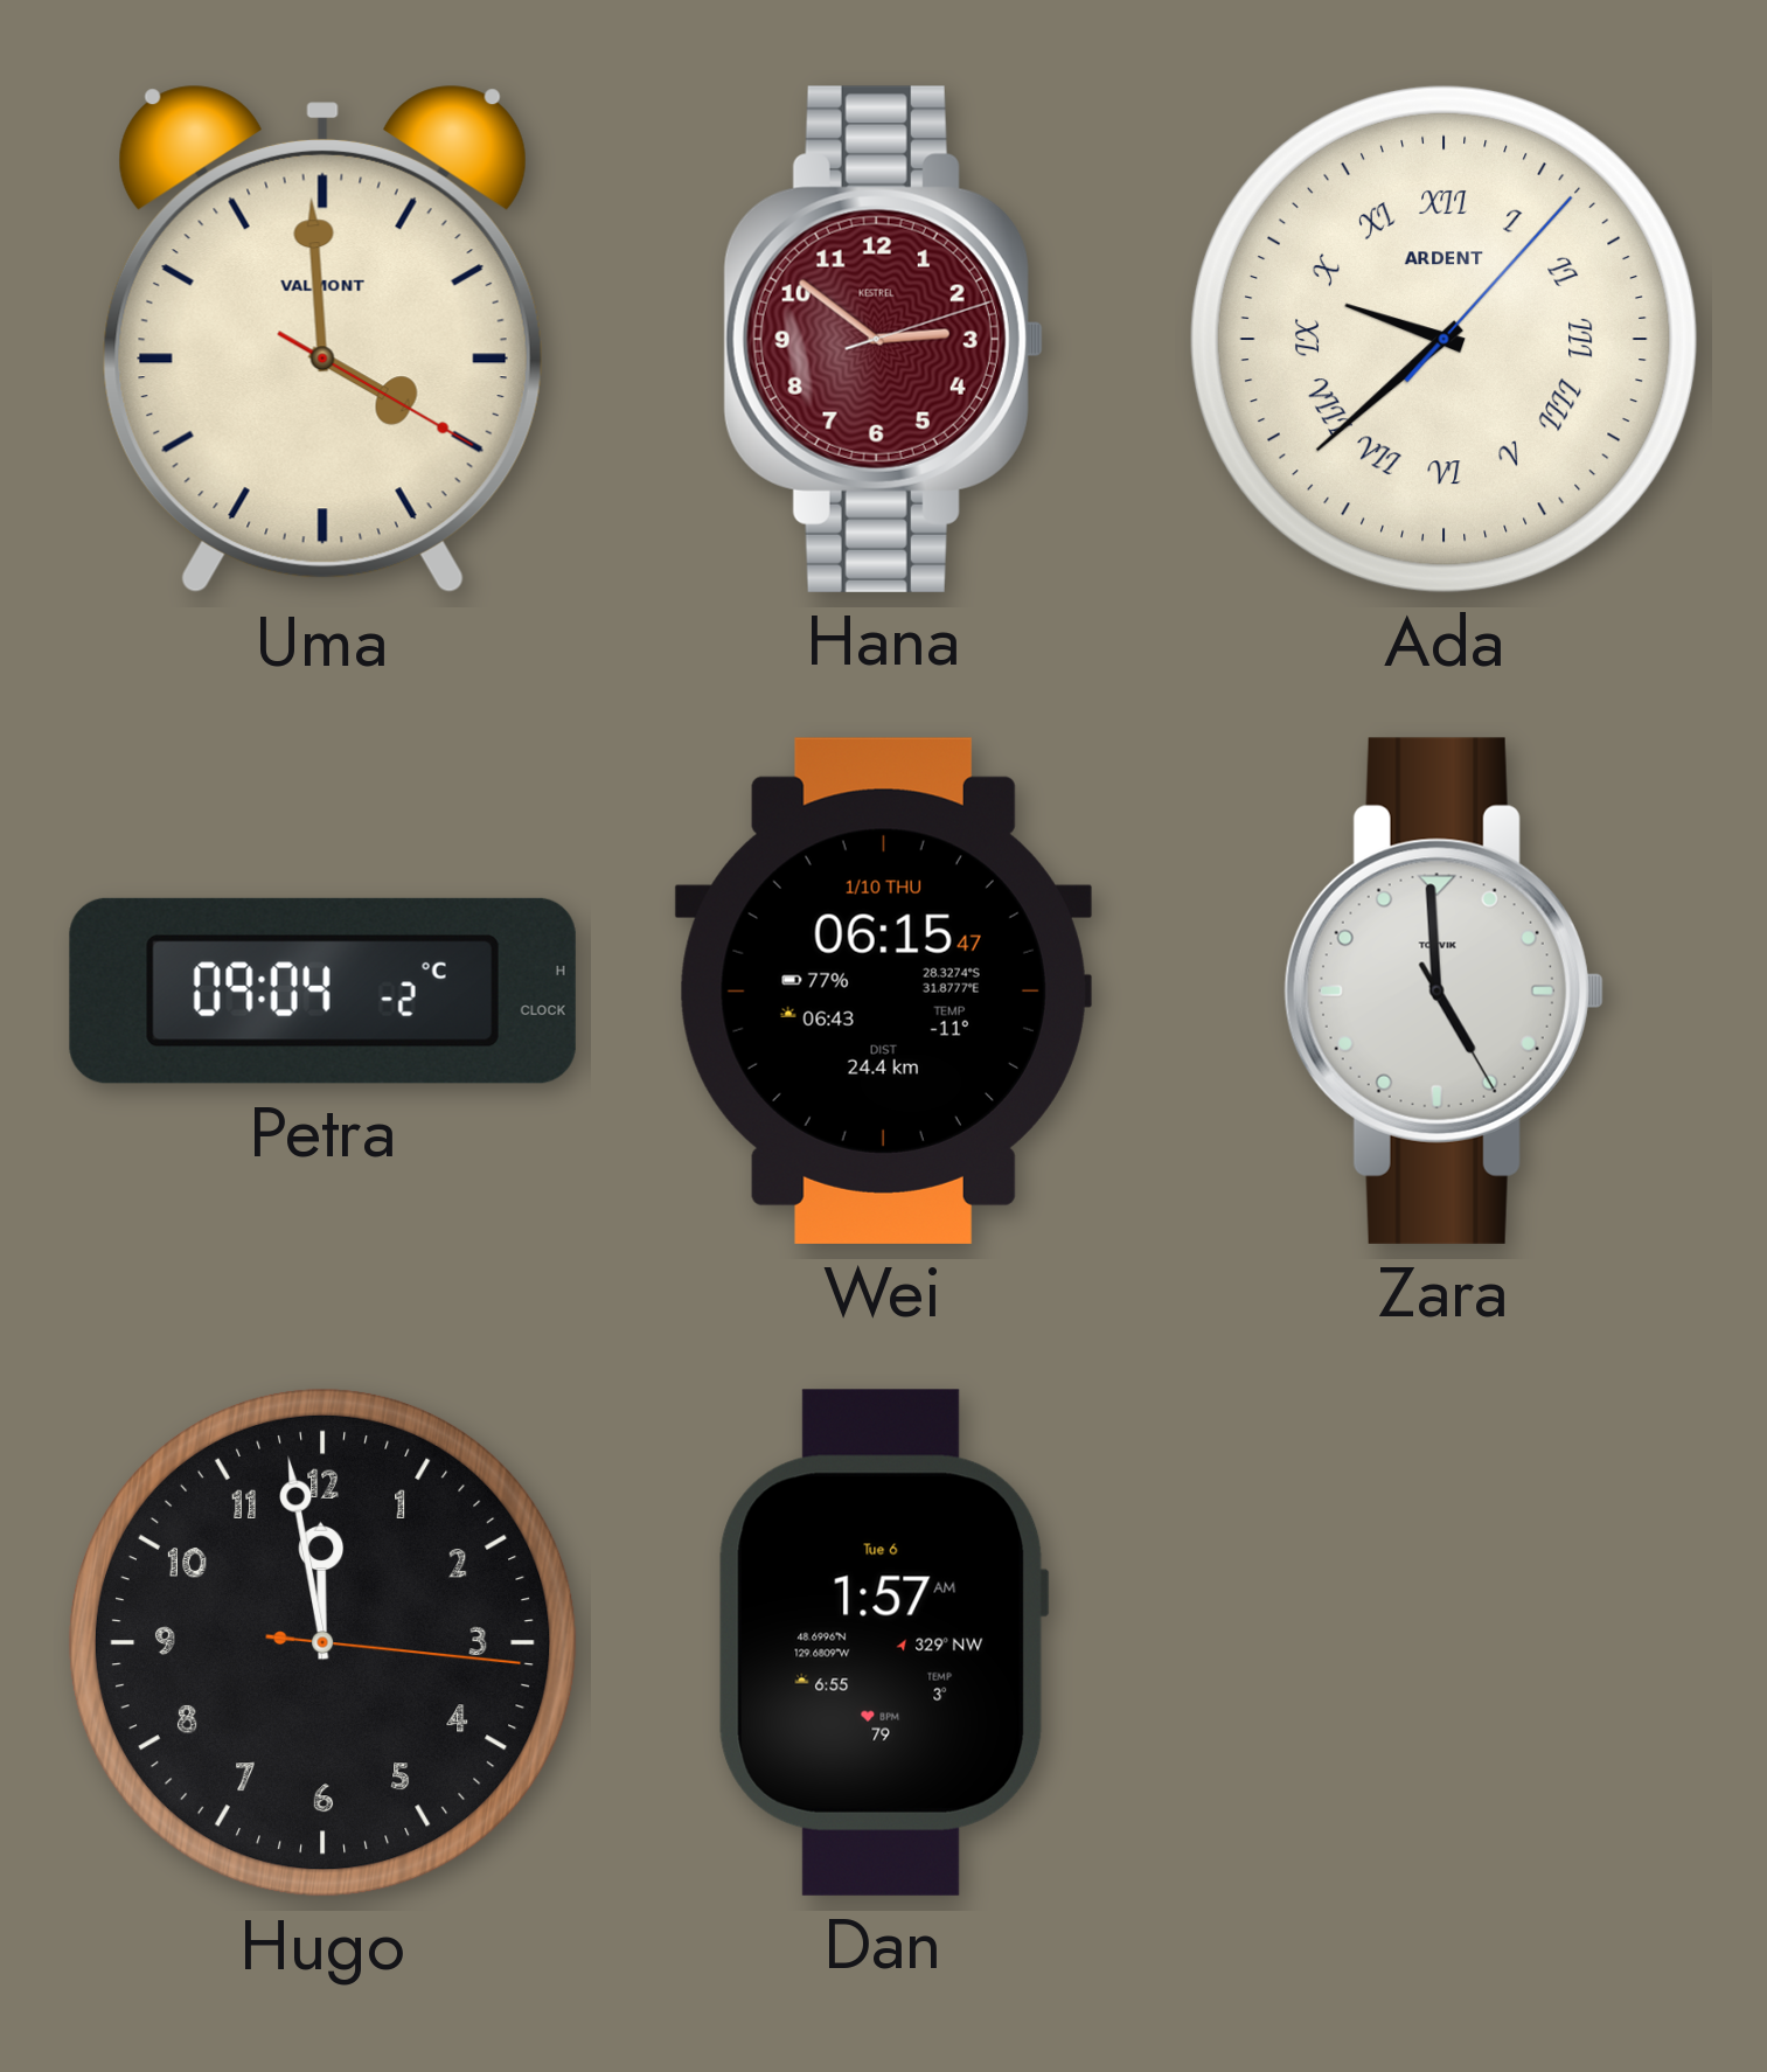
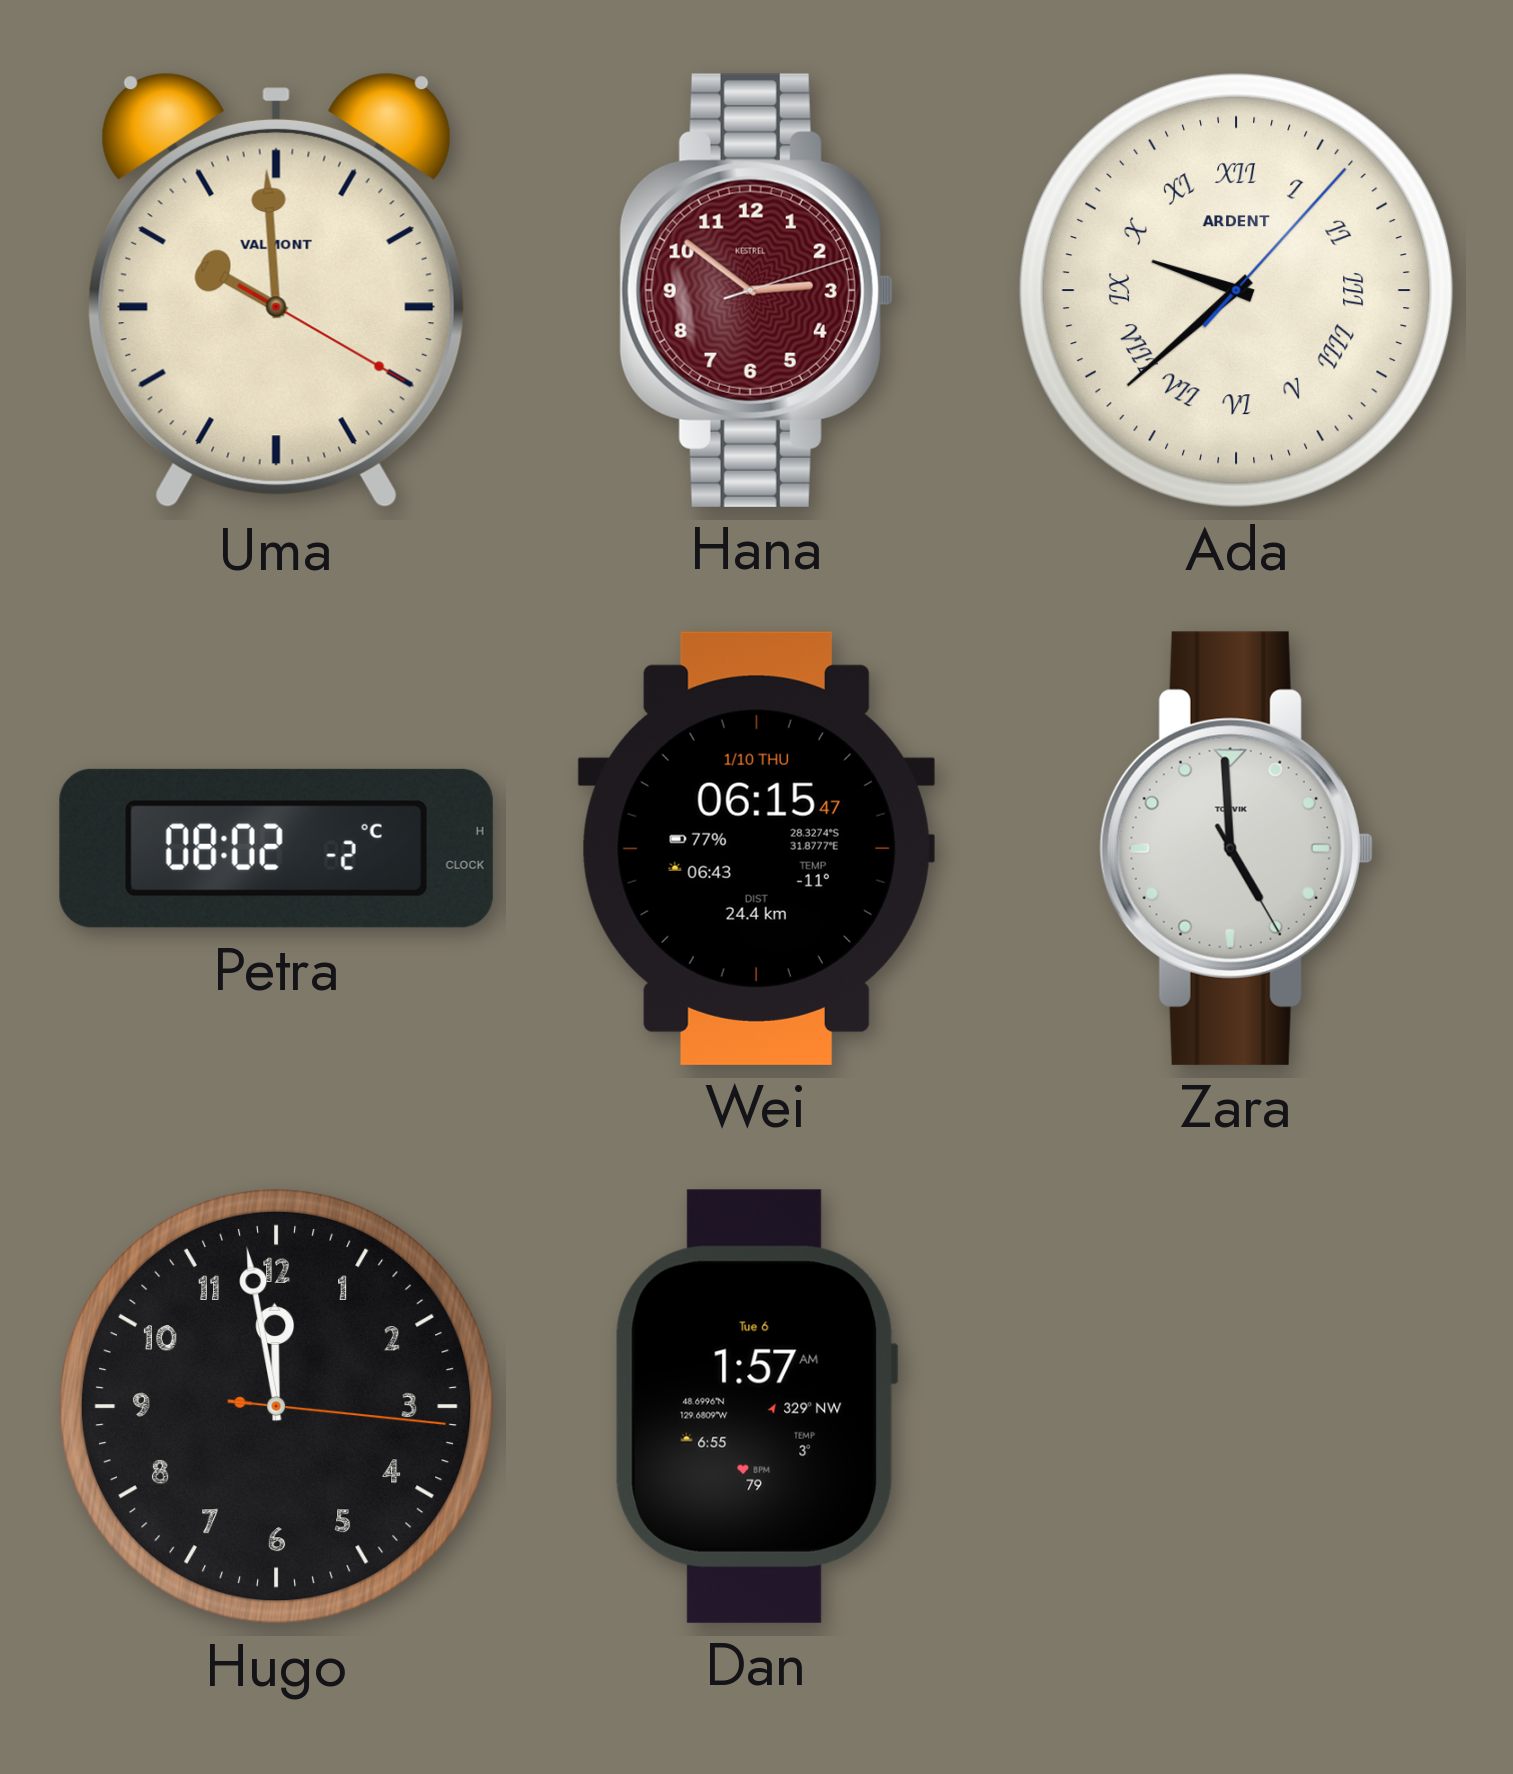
Uma: 3:59 -> 9:59
Petra: 09:04 -> 08:02
